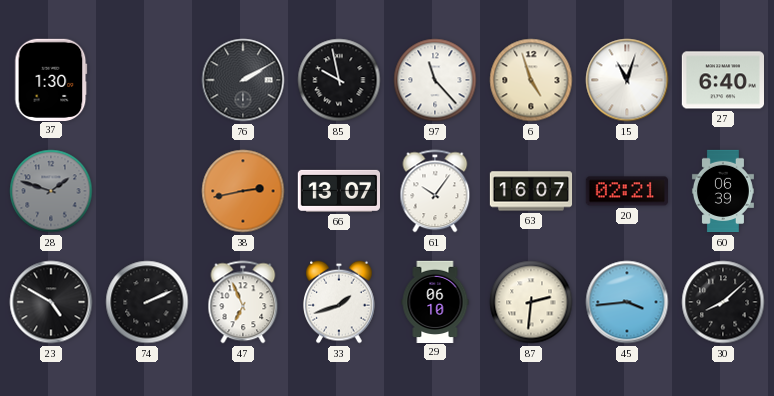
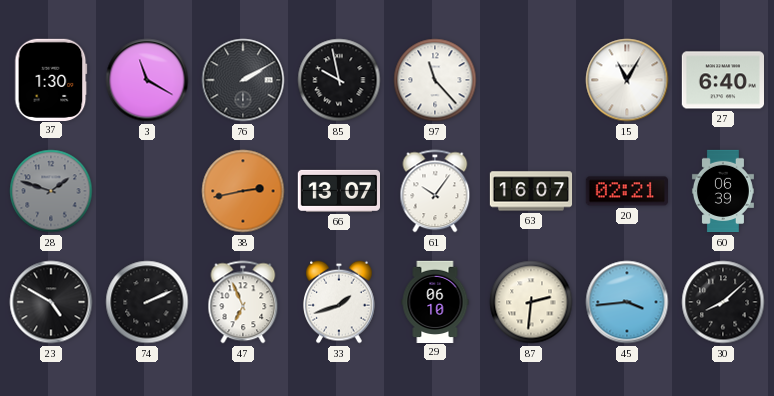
3: none -> 11:20
6: 4:57 -> none
15: 11:03 -> 11:05
